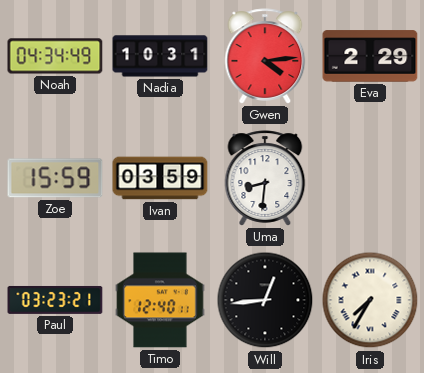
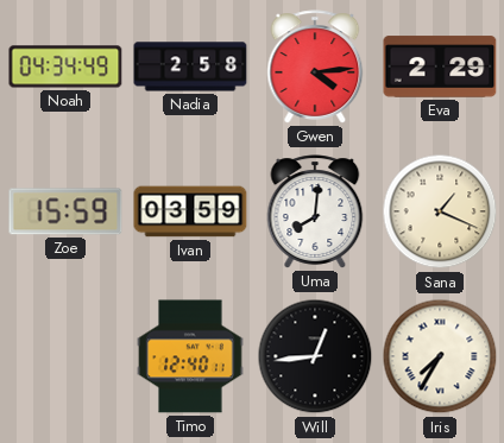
Nadia: 10:31 -> 2:58
Uma: 8:31 -> 8:01
Sana: none -> 1:19
Paul: 03:23 -> none
